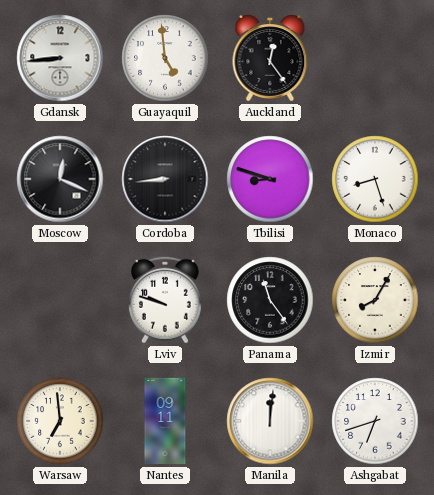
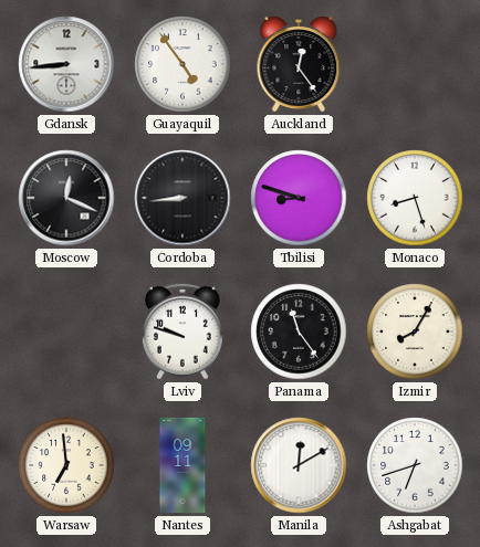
Guayaquil: 4:59 -> 4:54
Manila: 12:01 -> 12:10
